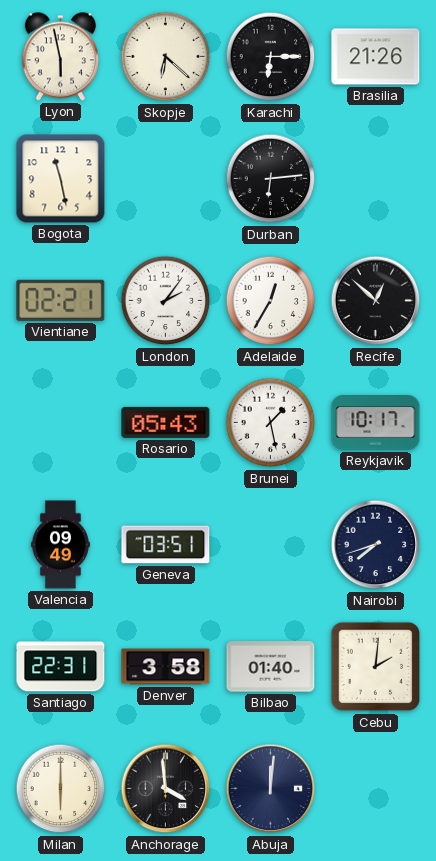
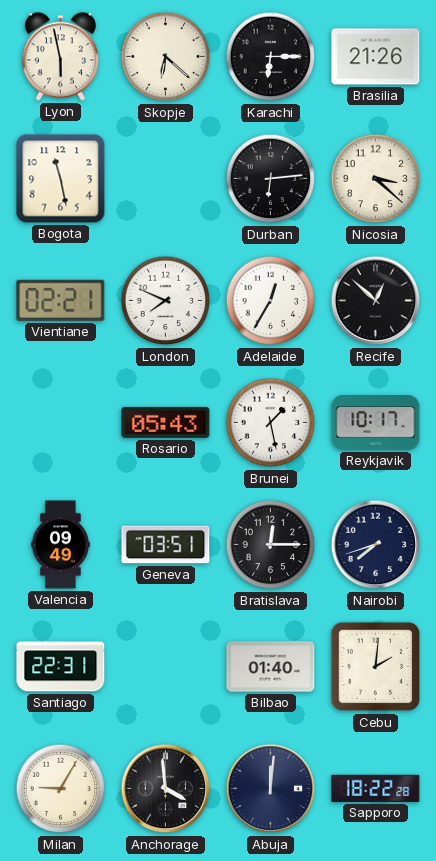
Nicosia: none -> 3:22
London: 2:06 -> 7:49
Bratislava: none -> 12:15
Denver: 3:58 -> none
Milan: 6:00 -> 9:05
Sapporo: none -> 18:22
